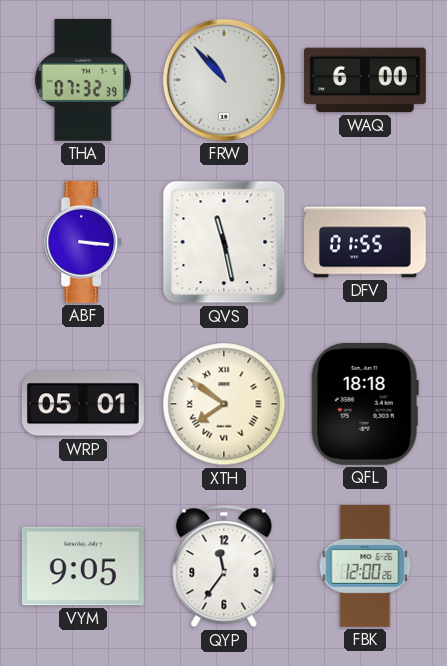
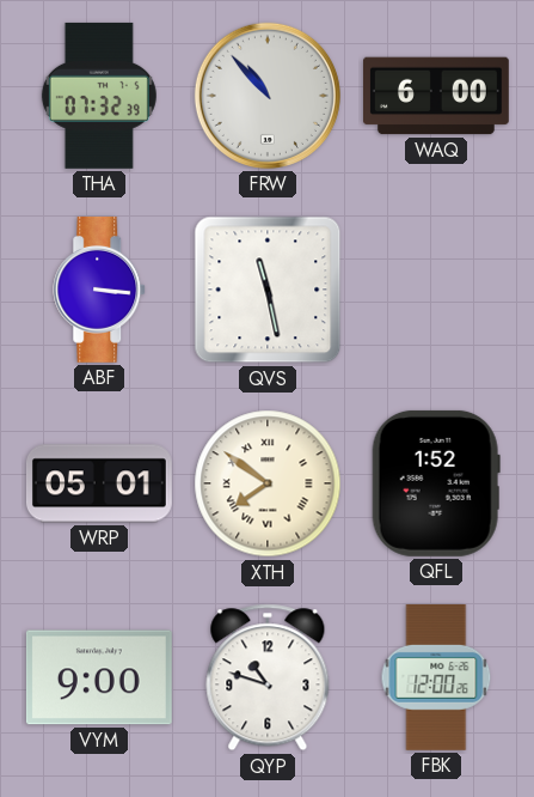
DFV: 01:55 -> none
QFL: 18:18 -> 1:52
VYM: 9:05 -> 9:00
QYP: 11:36 -> 10:48
